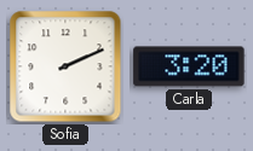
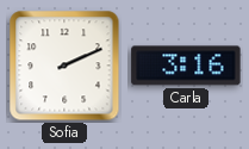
Carla: 3:20 -> 3:16
